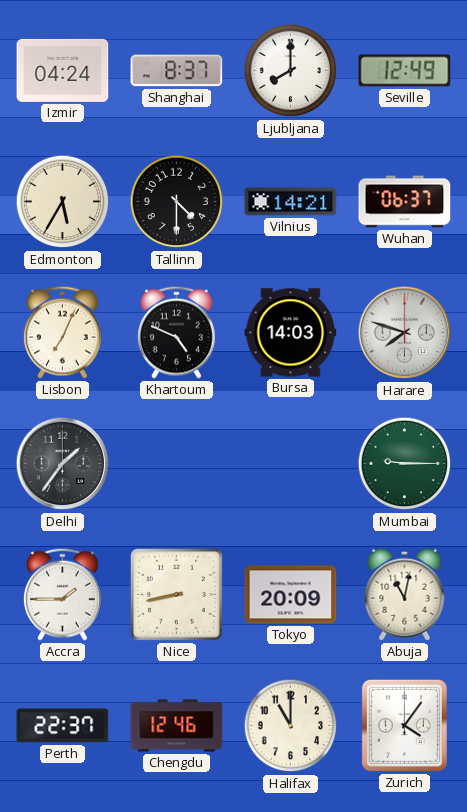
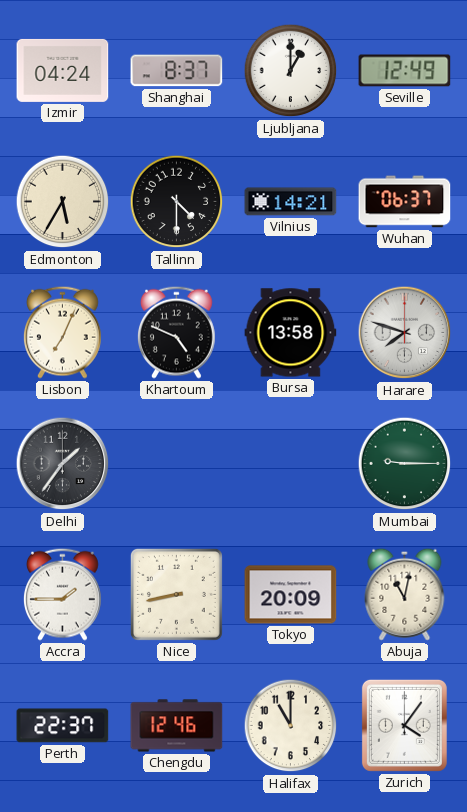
Ljubljana: 8:00 -> 1:00
Bursa: 14:03 -> 13:58
